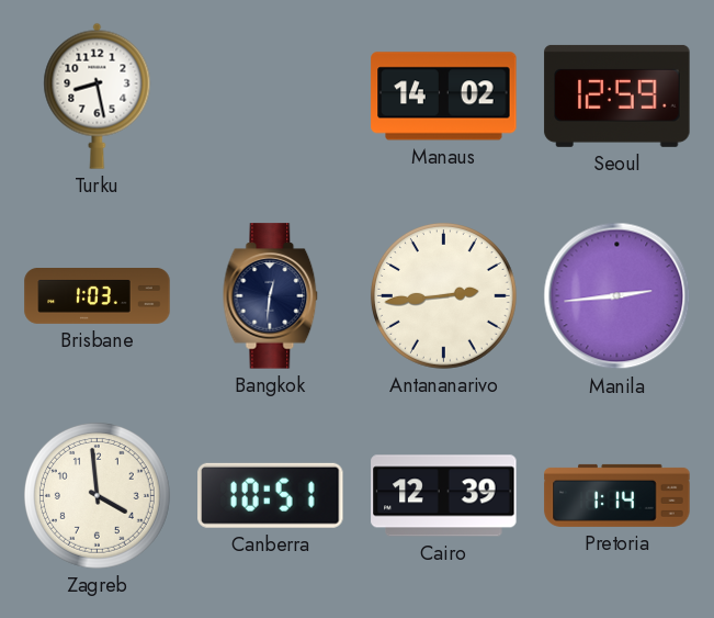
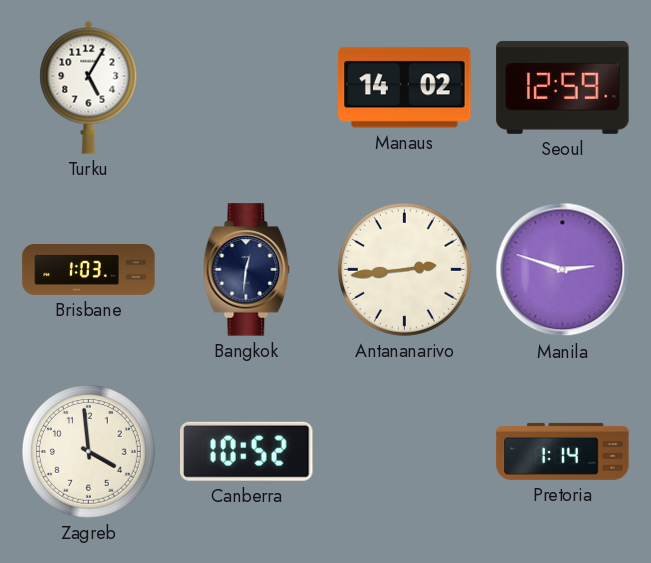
Turku: 8:28 -> 5:05
Manila: 2:44 -> 2:48
Canberra: 10:51 -> 10:52
Cairo: 12:39 -> none
